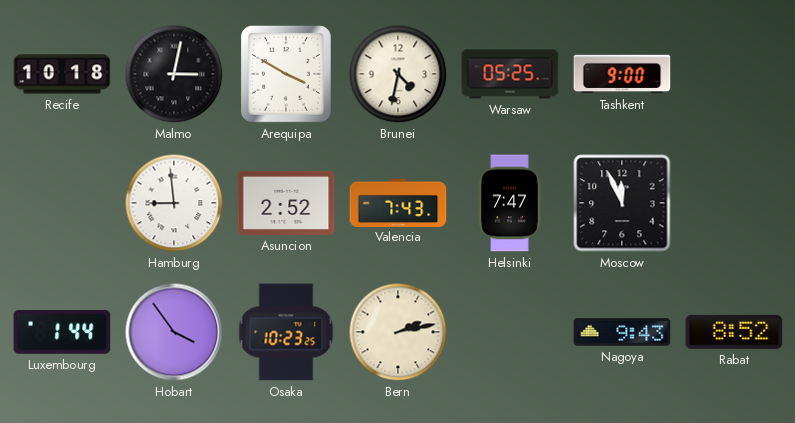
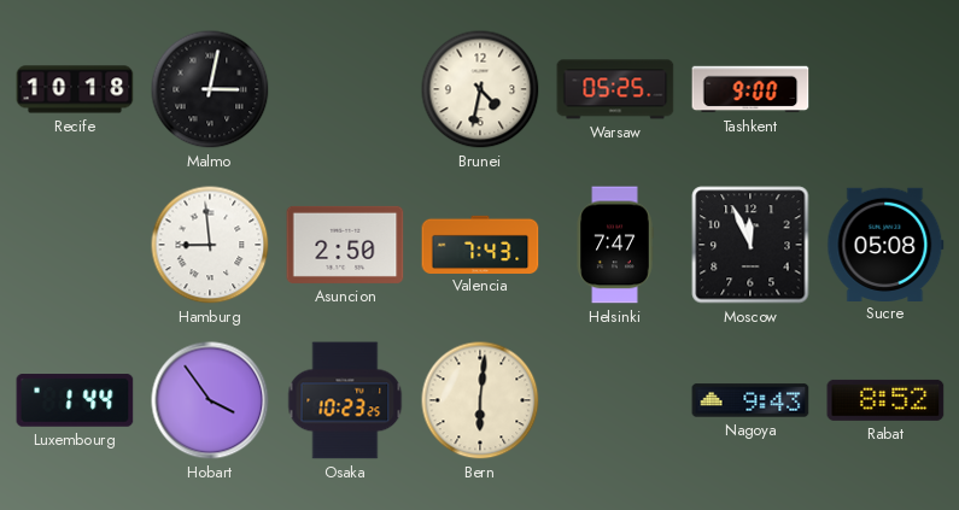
Arequipa: 3:50 -> none
Asuncion: 2:52 -> 2:50
Sucre: none -> 05:08
Bern: 2:13 -> 6:01
